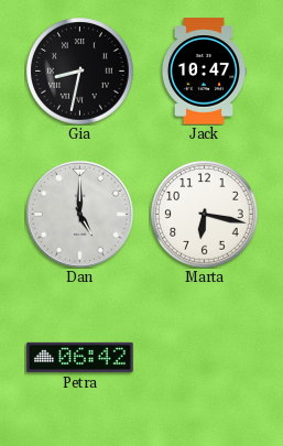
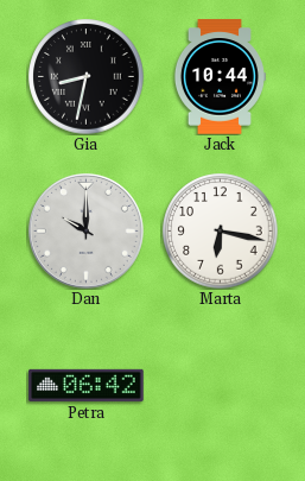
Jack: 10:47 -> 10:44
Dan: 5:00 -> 10:00
